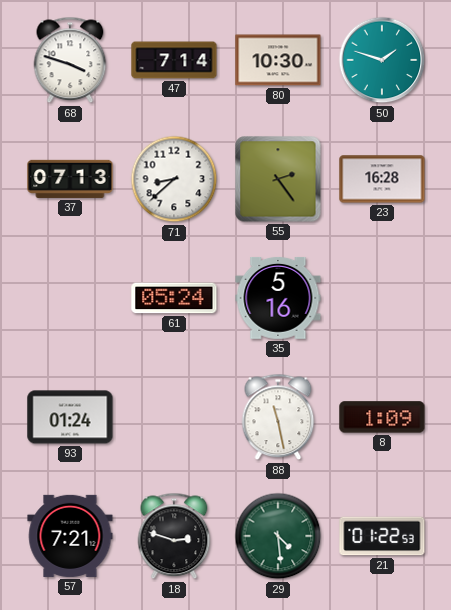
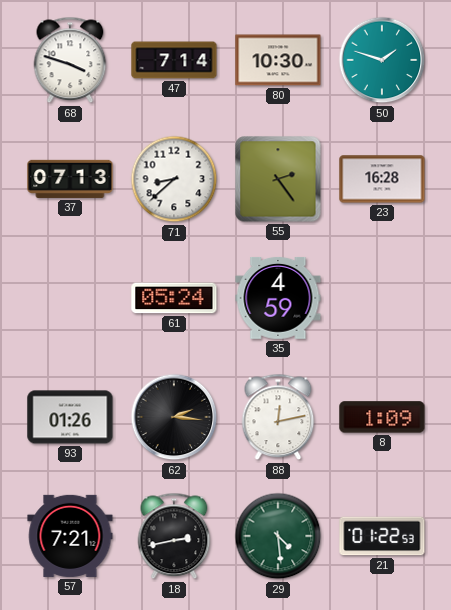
35: 5:16 -> 4:59
93: 01:24 -> 01:26
62: none -> 2:16
88: 11:28 -> 12:13
18: 2:48 -> 2:43
